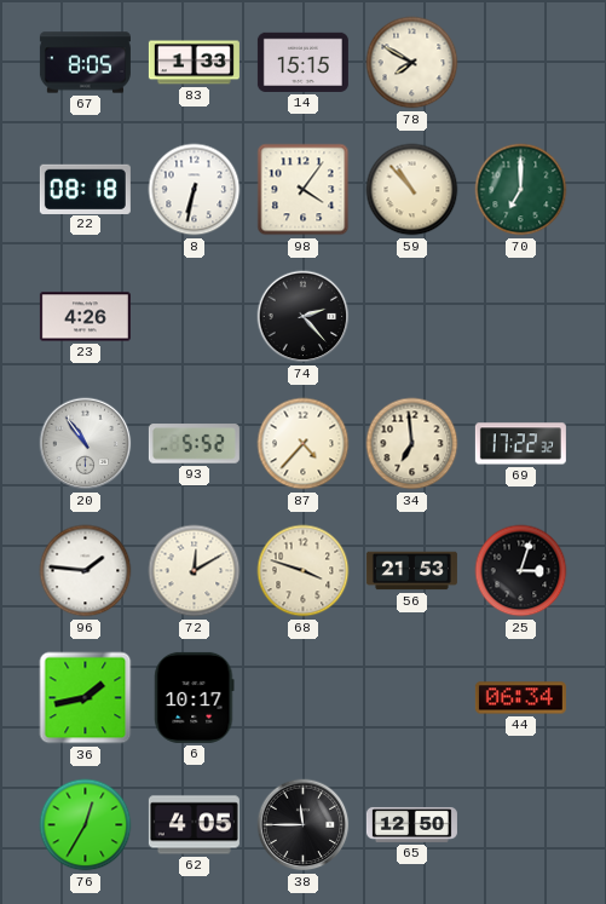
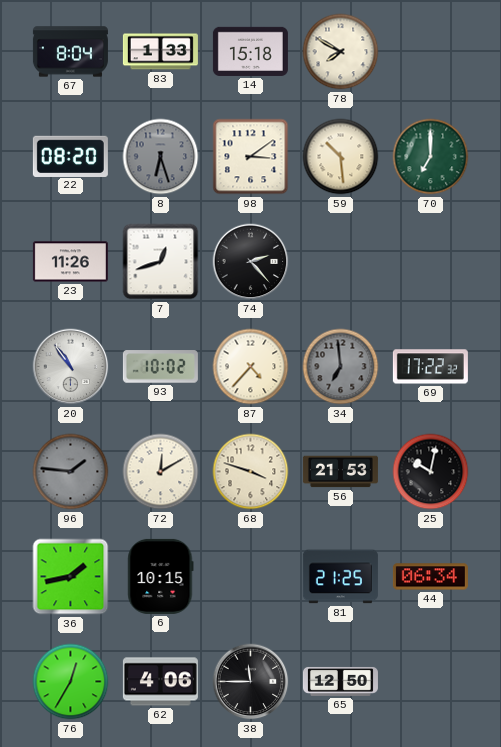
67: 8:05 -> 8:04
14: 15:15 -> 15:18
22: 08:18 -> 08:20
8: 6:32 -> 6:27
8 dial: white -> grey
98: 4:06 -> 3:09
59: 10:53 -> 10:29
23: 4:26 -> 11:26
7: none -> 12:42
93: 5:52 -> 10:02
34 dial: cream -> grey
96 dial: white -> grey
25: 3:03 -> 10:02
6: 10:17 -> 10:15
81: none -> 21:25
62: 4:05 -> 4:06
